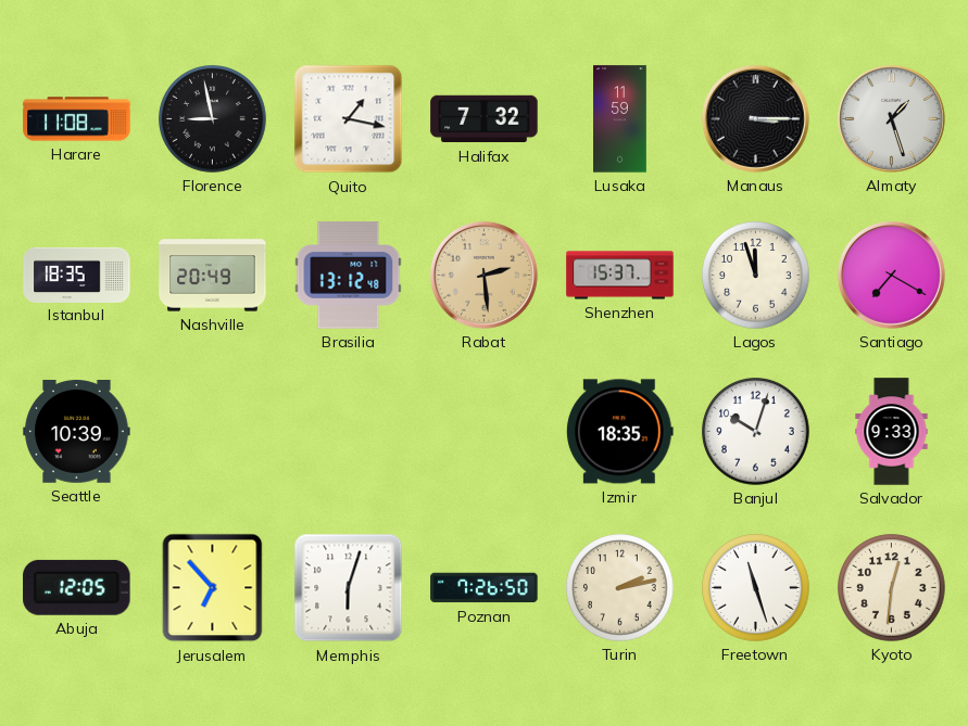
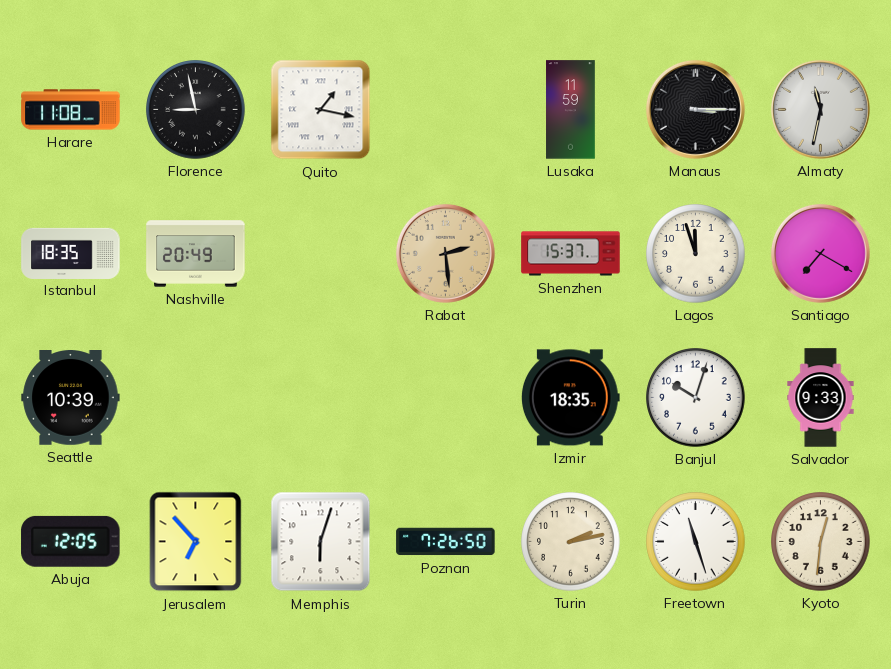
Halifax: 7:32 -> none
Almaty: 1:27 -> 11:32
Brasilia: 13:12 -> none
